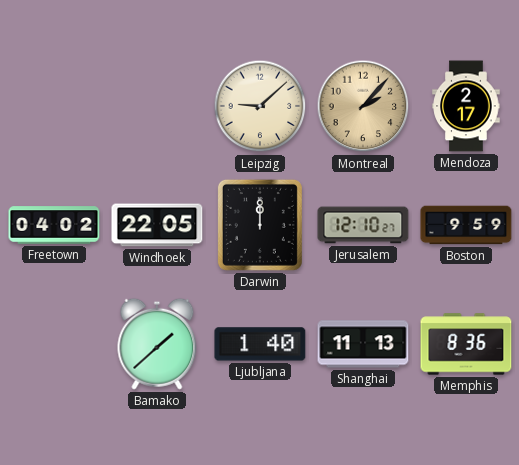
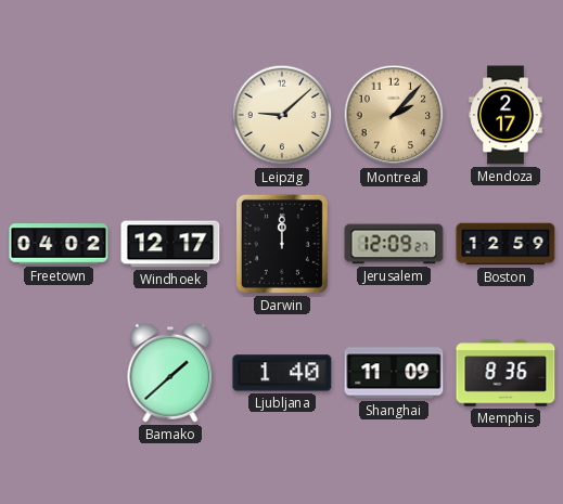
Windhoek: 22:05 -> 12:17
Jerusalem: 12:10 -> 12:09
Boston: 9:59 -> 12:59
Shanghai: 11:13 -> 11:09
